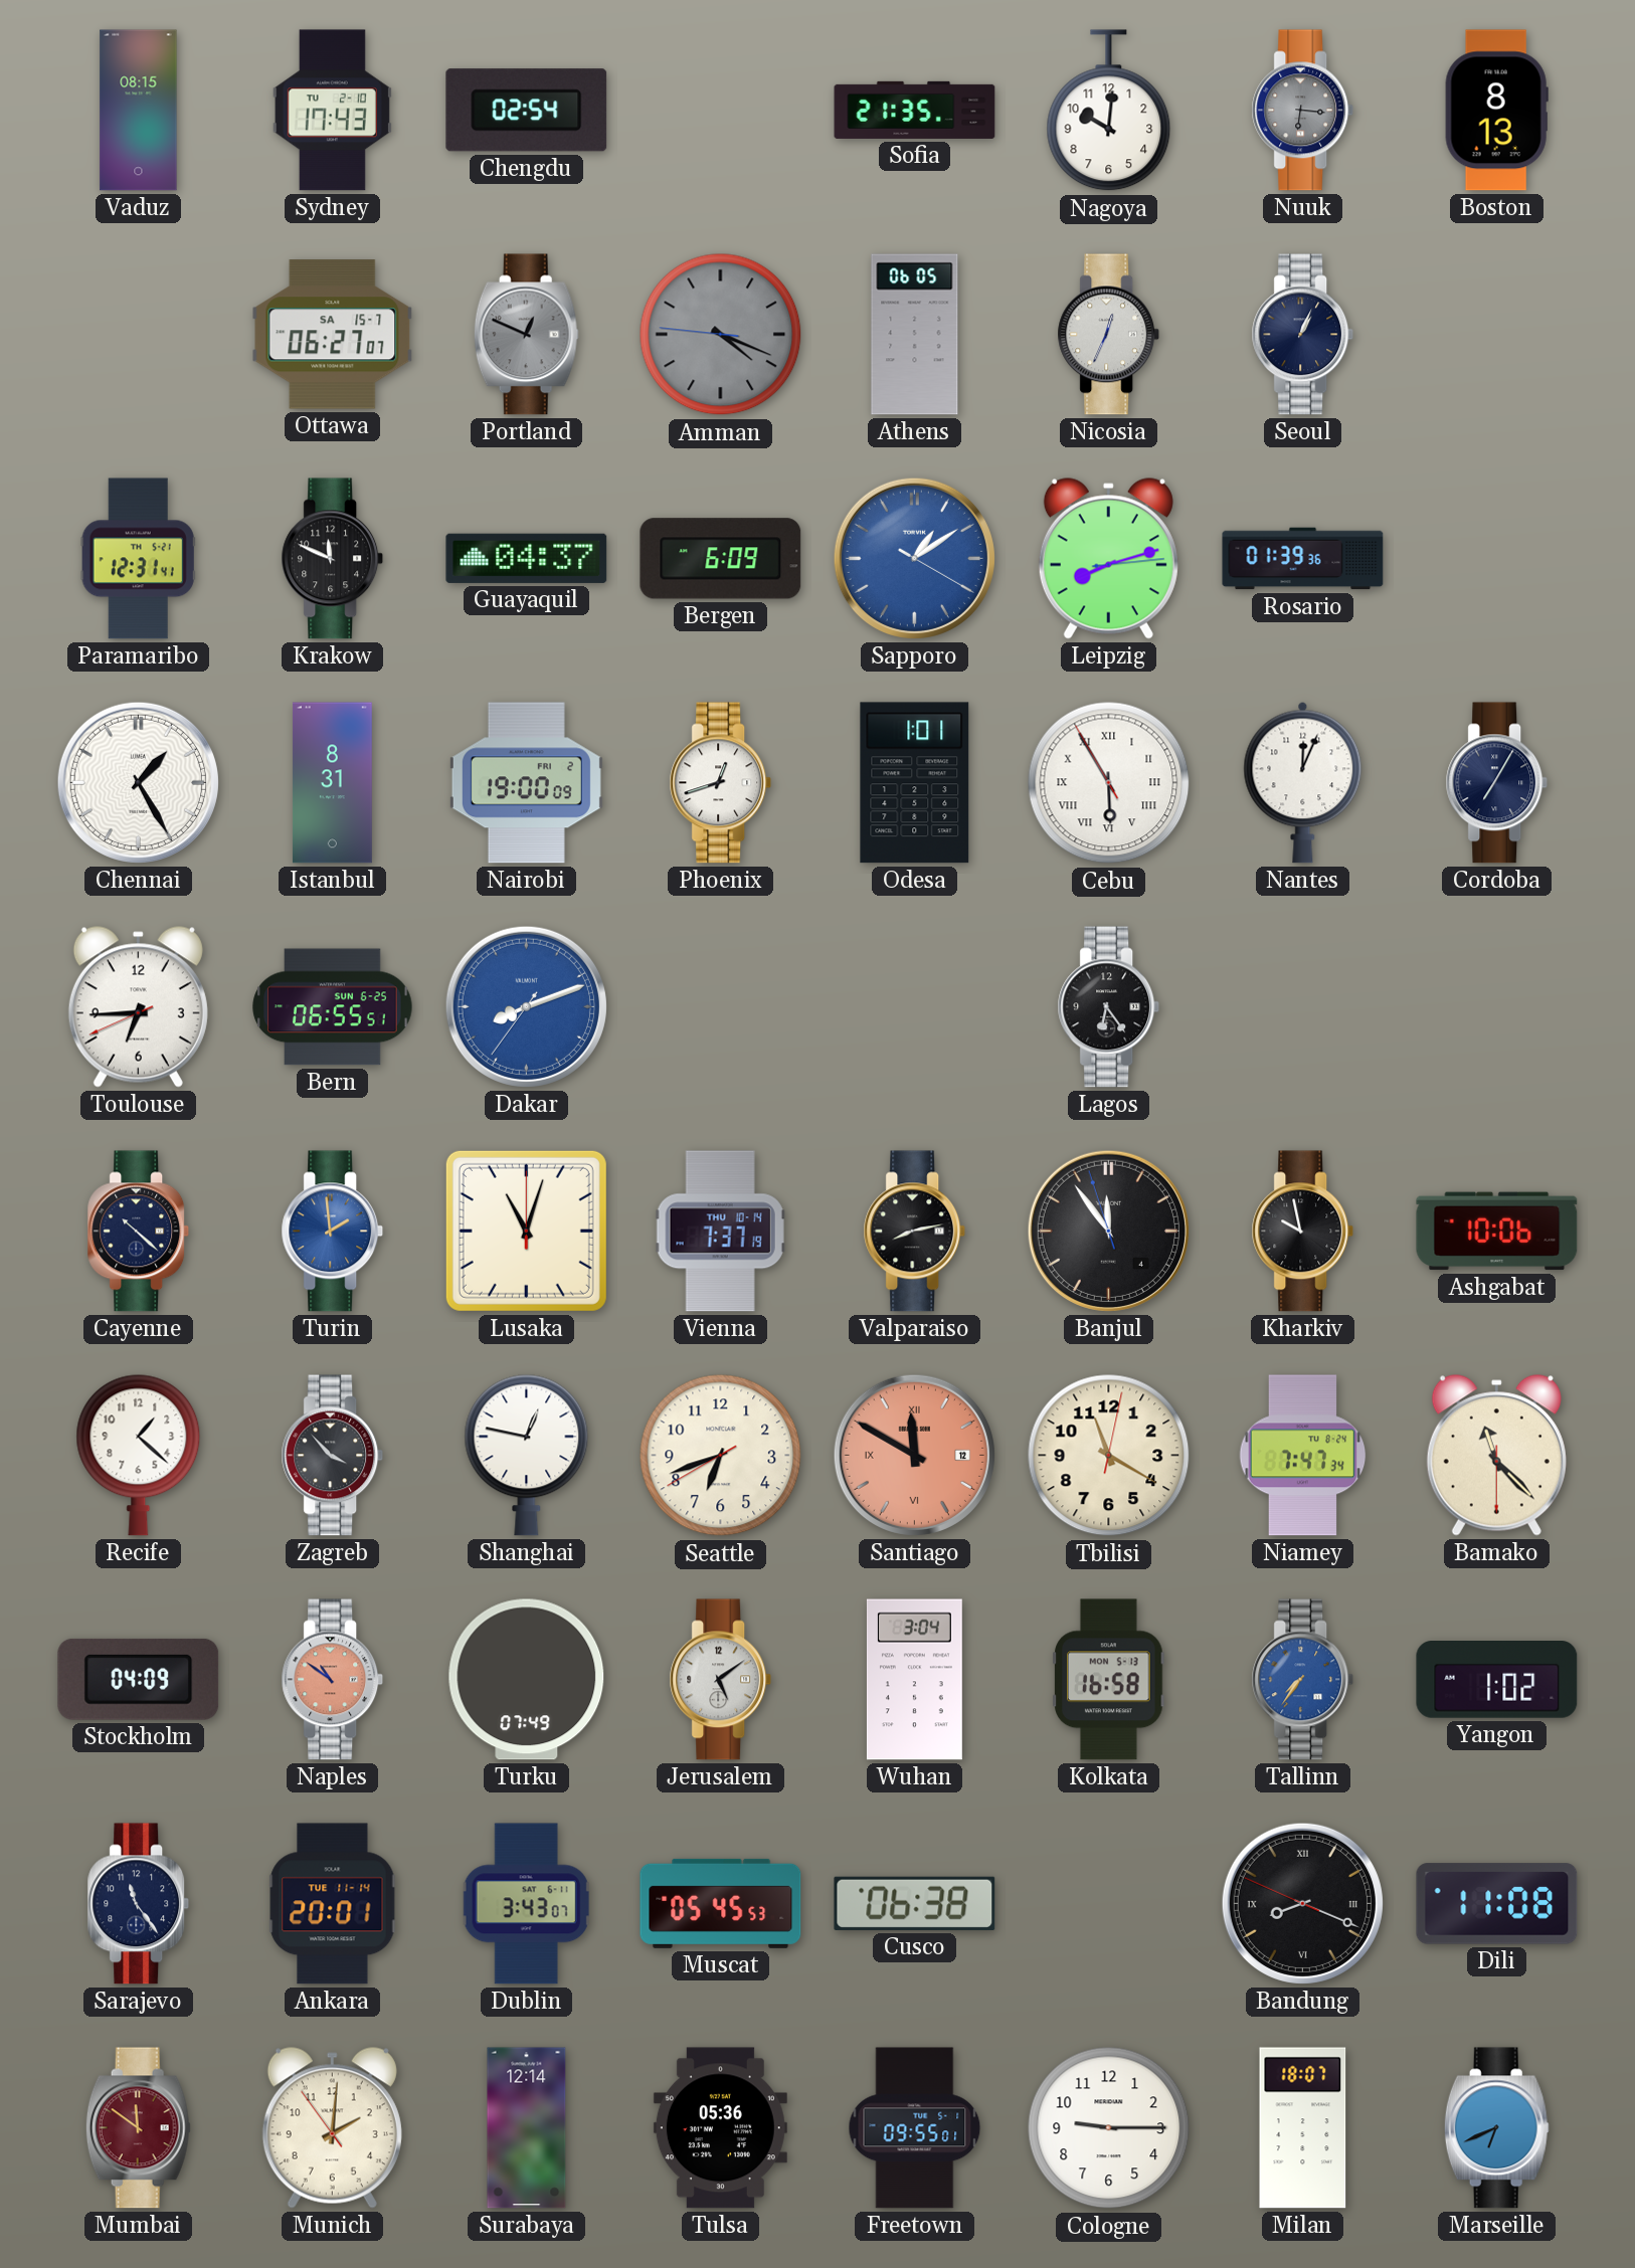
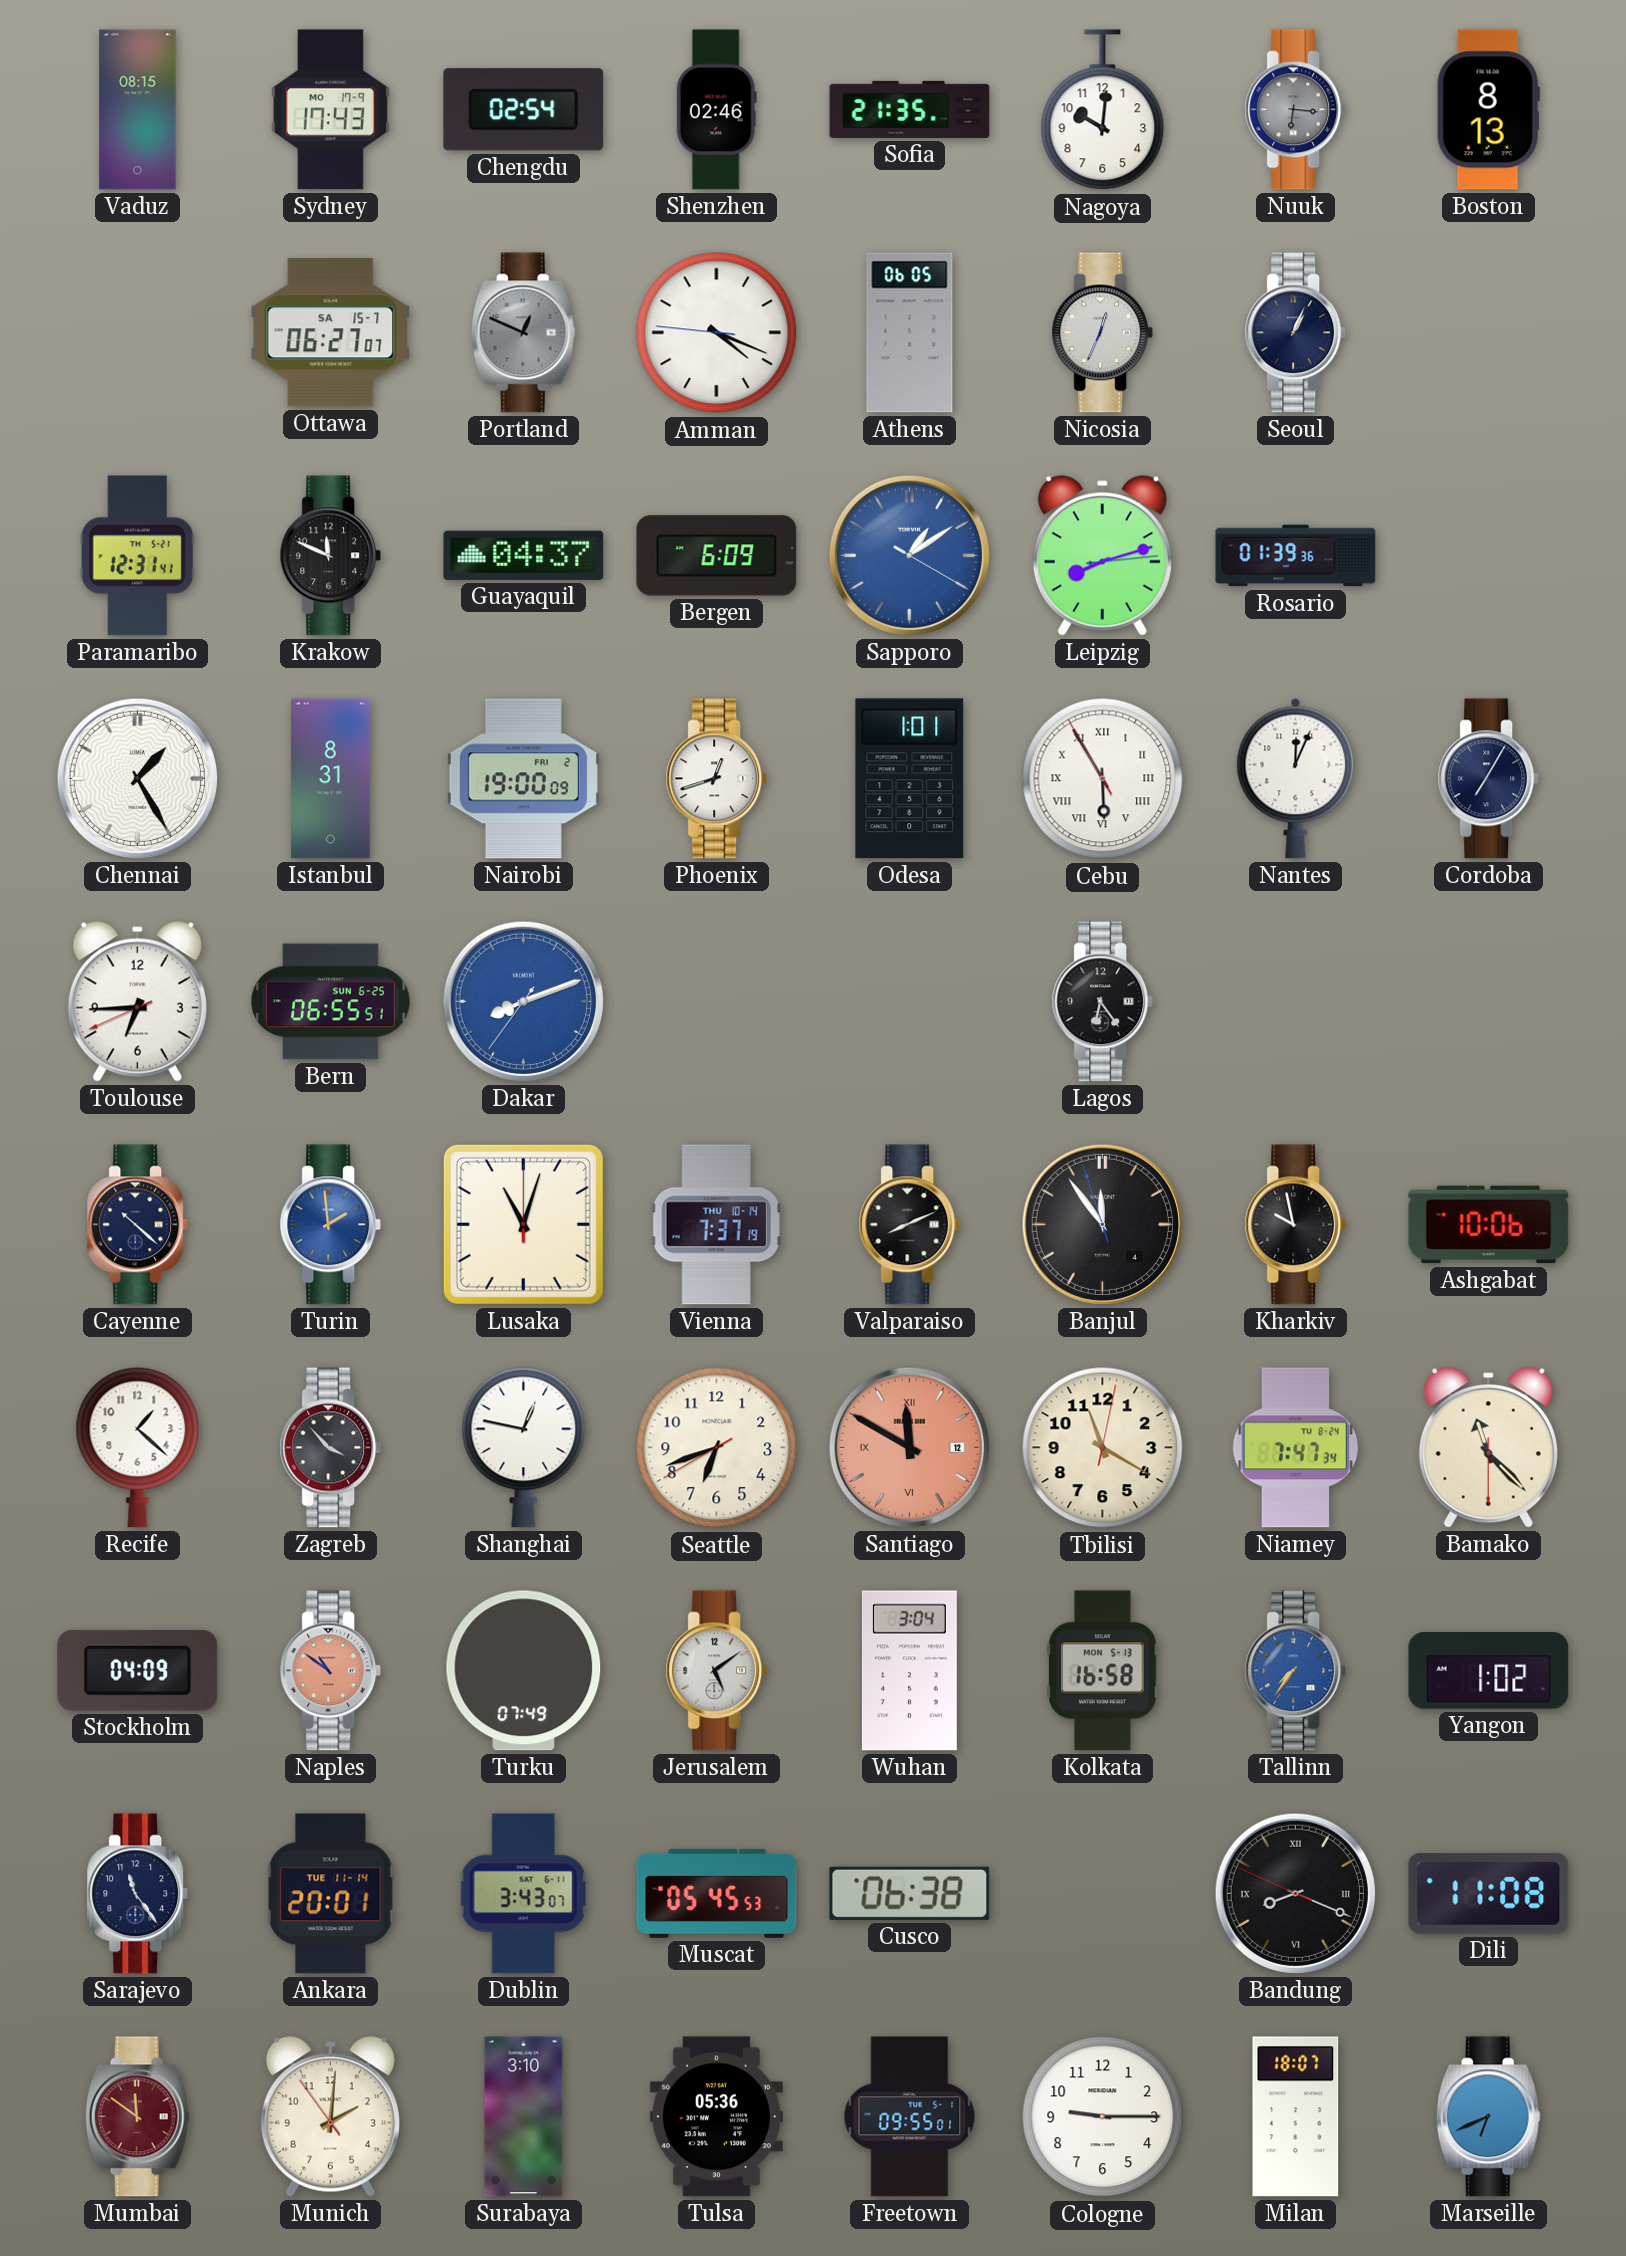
Sydney date: TU 2-10 -> MO 17-9
Shenzhen: none -> 02:46
Amman dial: grey -> white
Valparaiso: 8:13 -> 8:11
Surabaya: 12:14 -> 3:10
